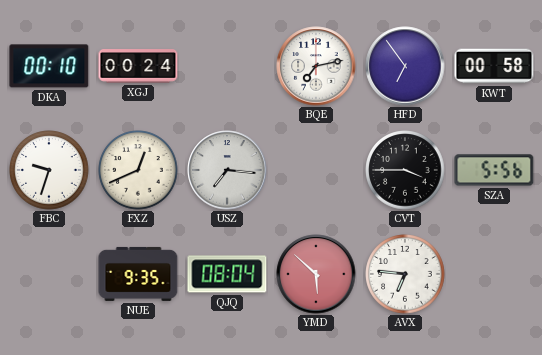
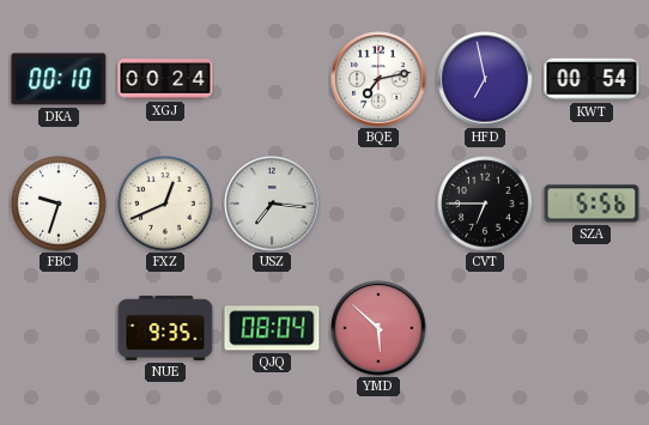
HFD: 6:54 -> 6:58
KWT: 00:58 -> 00:54
CVT: 3:45 -> 6:45
AVX: 6:46 -> none
